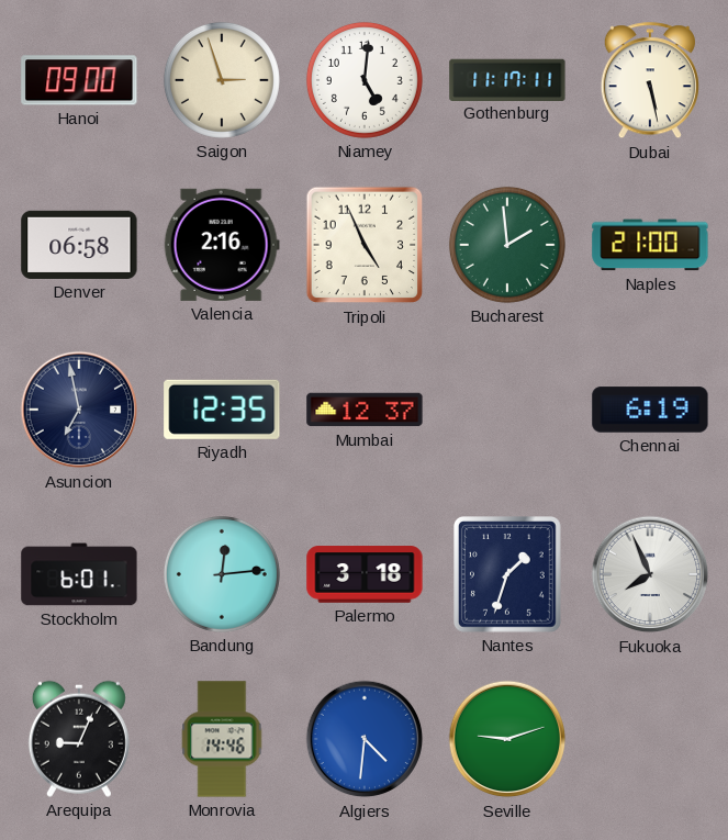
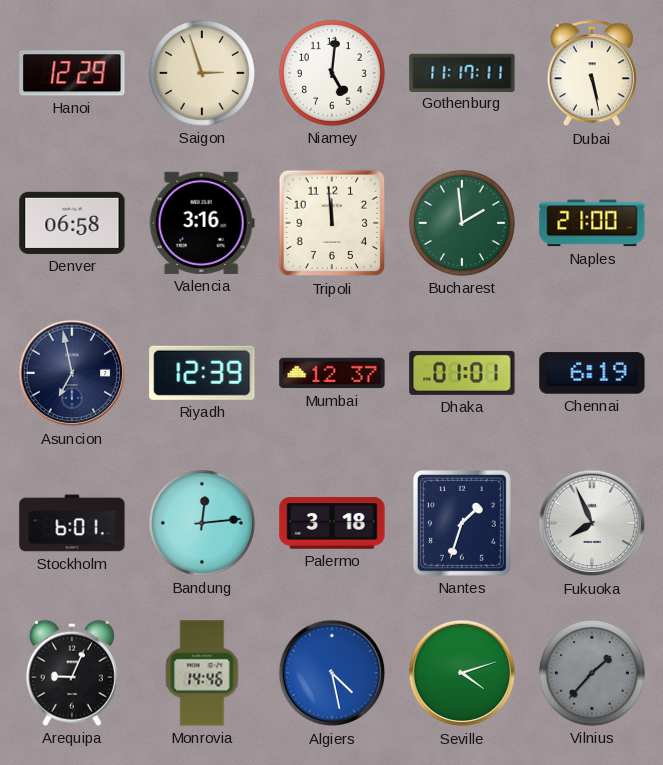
Hanoi: 09:00 -> 12:29
Valencia: 2:16 -> 3:16
Tripoli: 4:56 -> 11:59
Riyadh: 12:35 -> 12:39
Dhaka: none -> 01:01
Algiers: 4:31 -> 4:28
Seville: 9:12 -> 4:12
Vilnius: none -> 1:37
